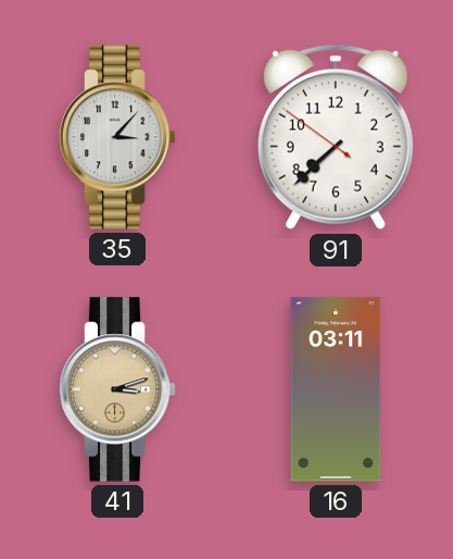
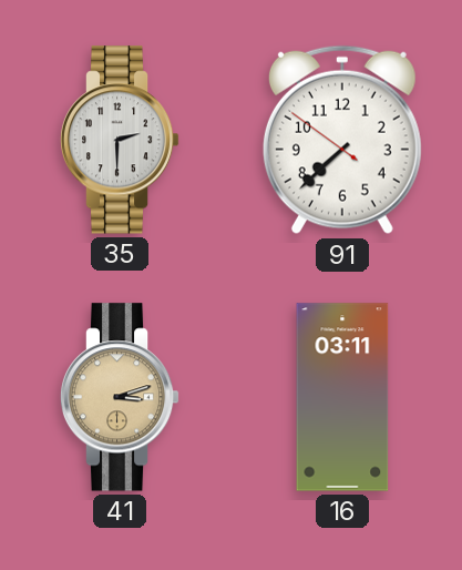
35: 3:07 -> 2:30
